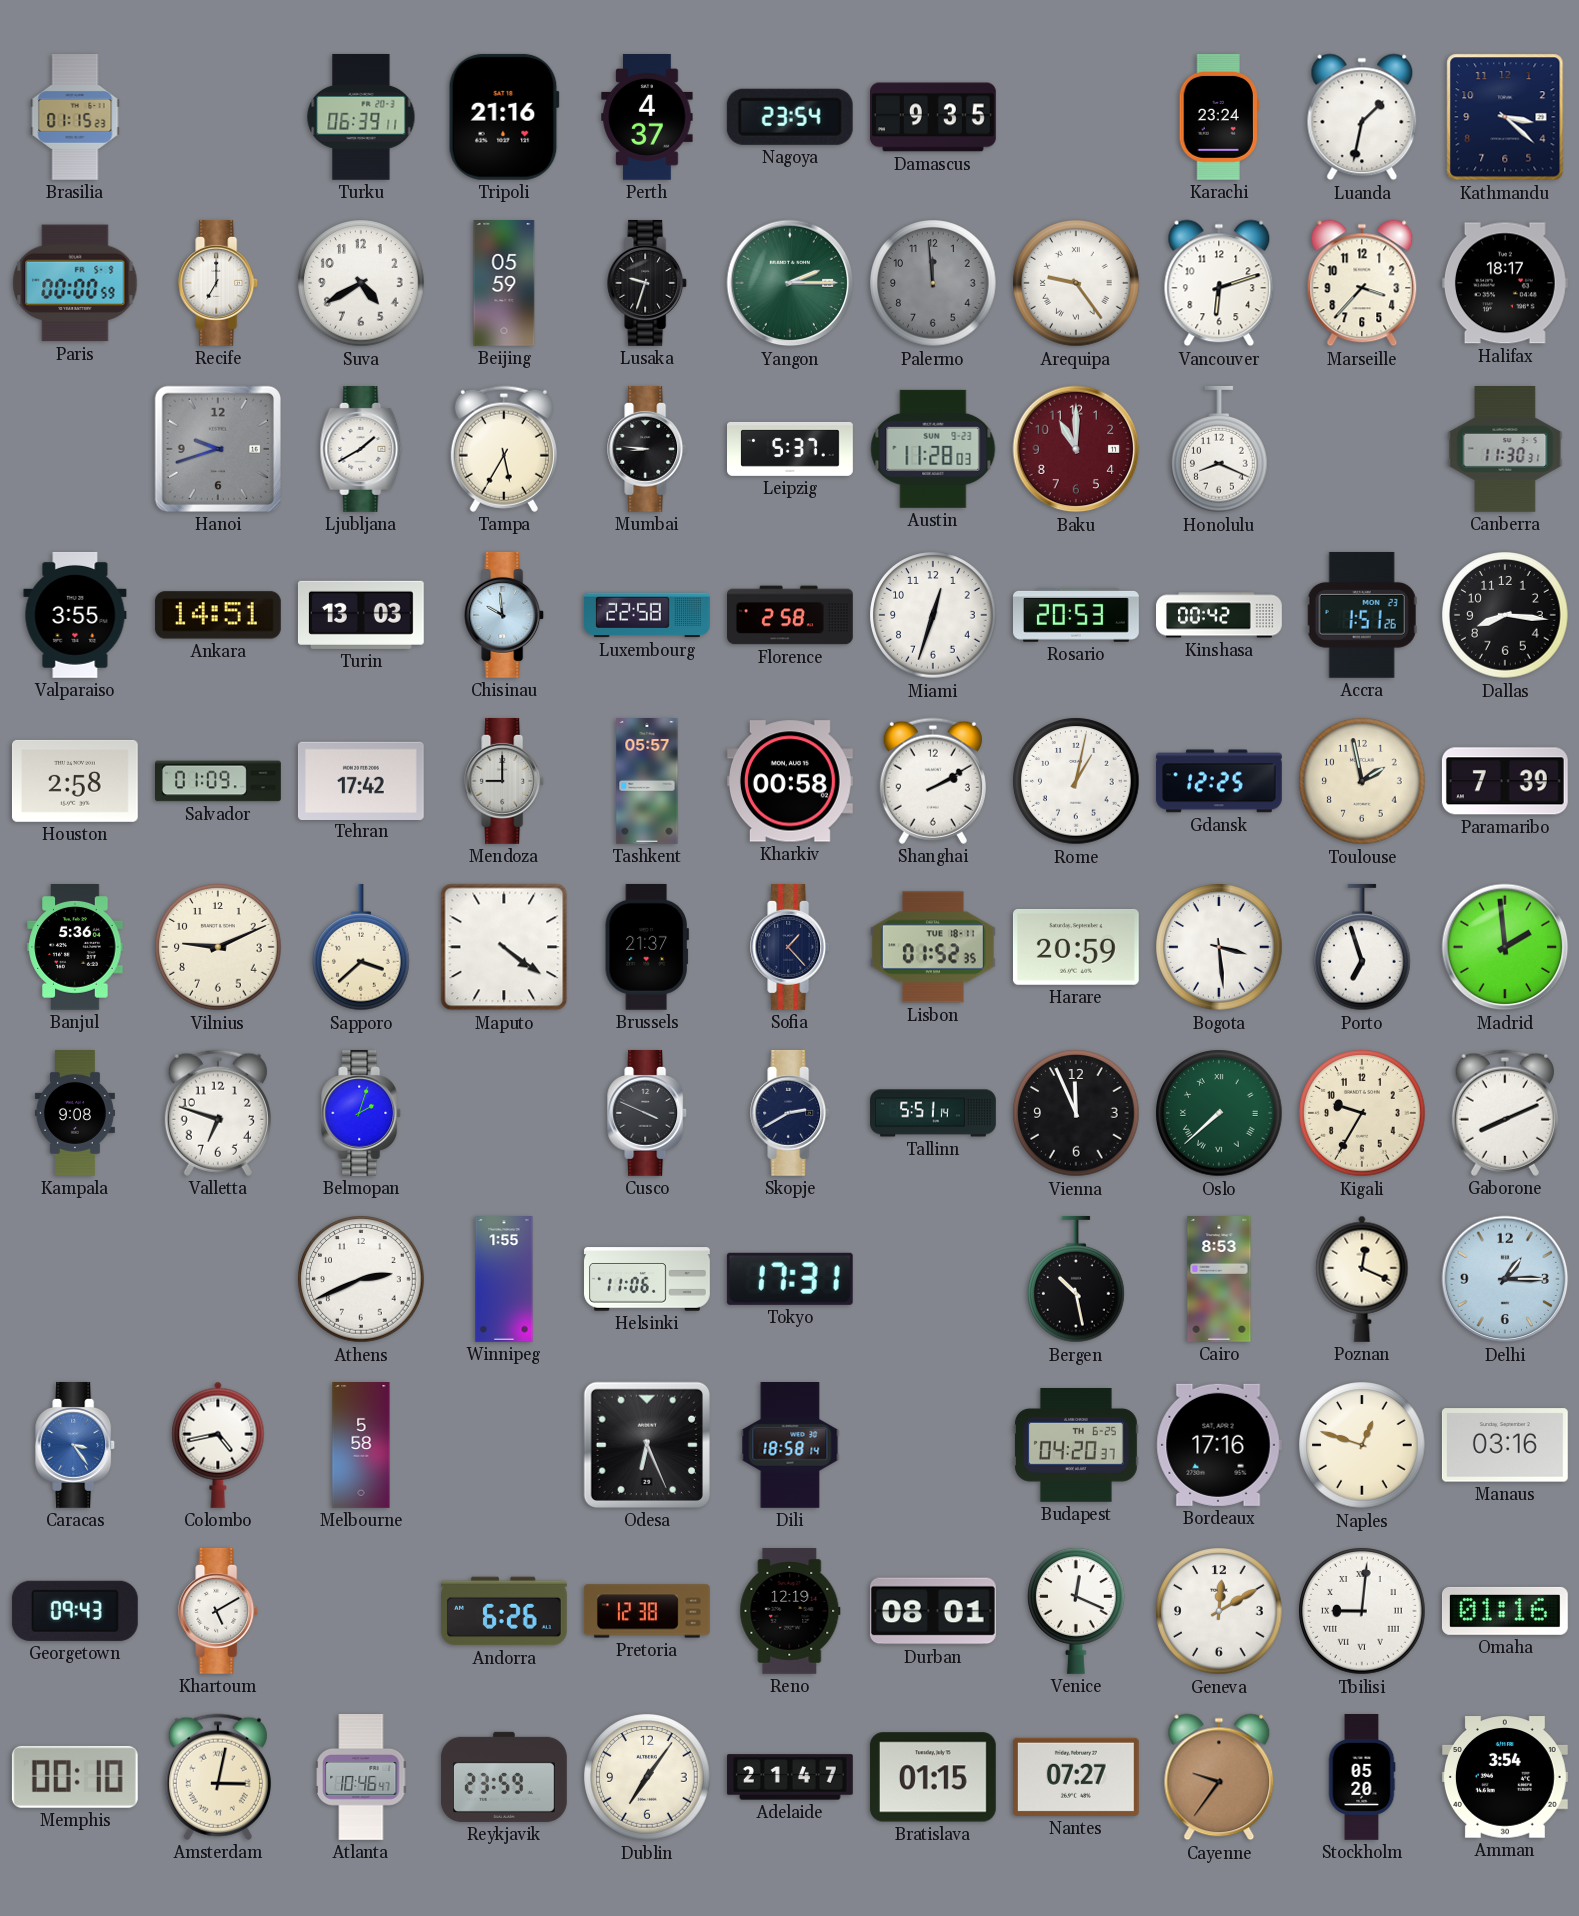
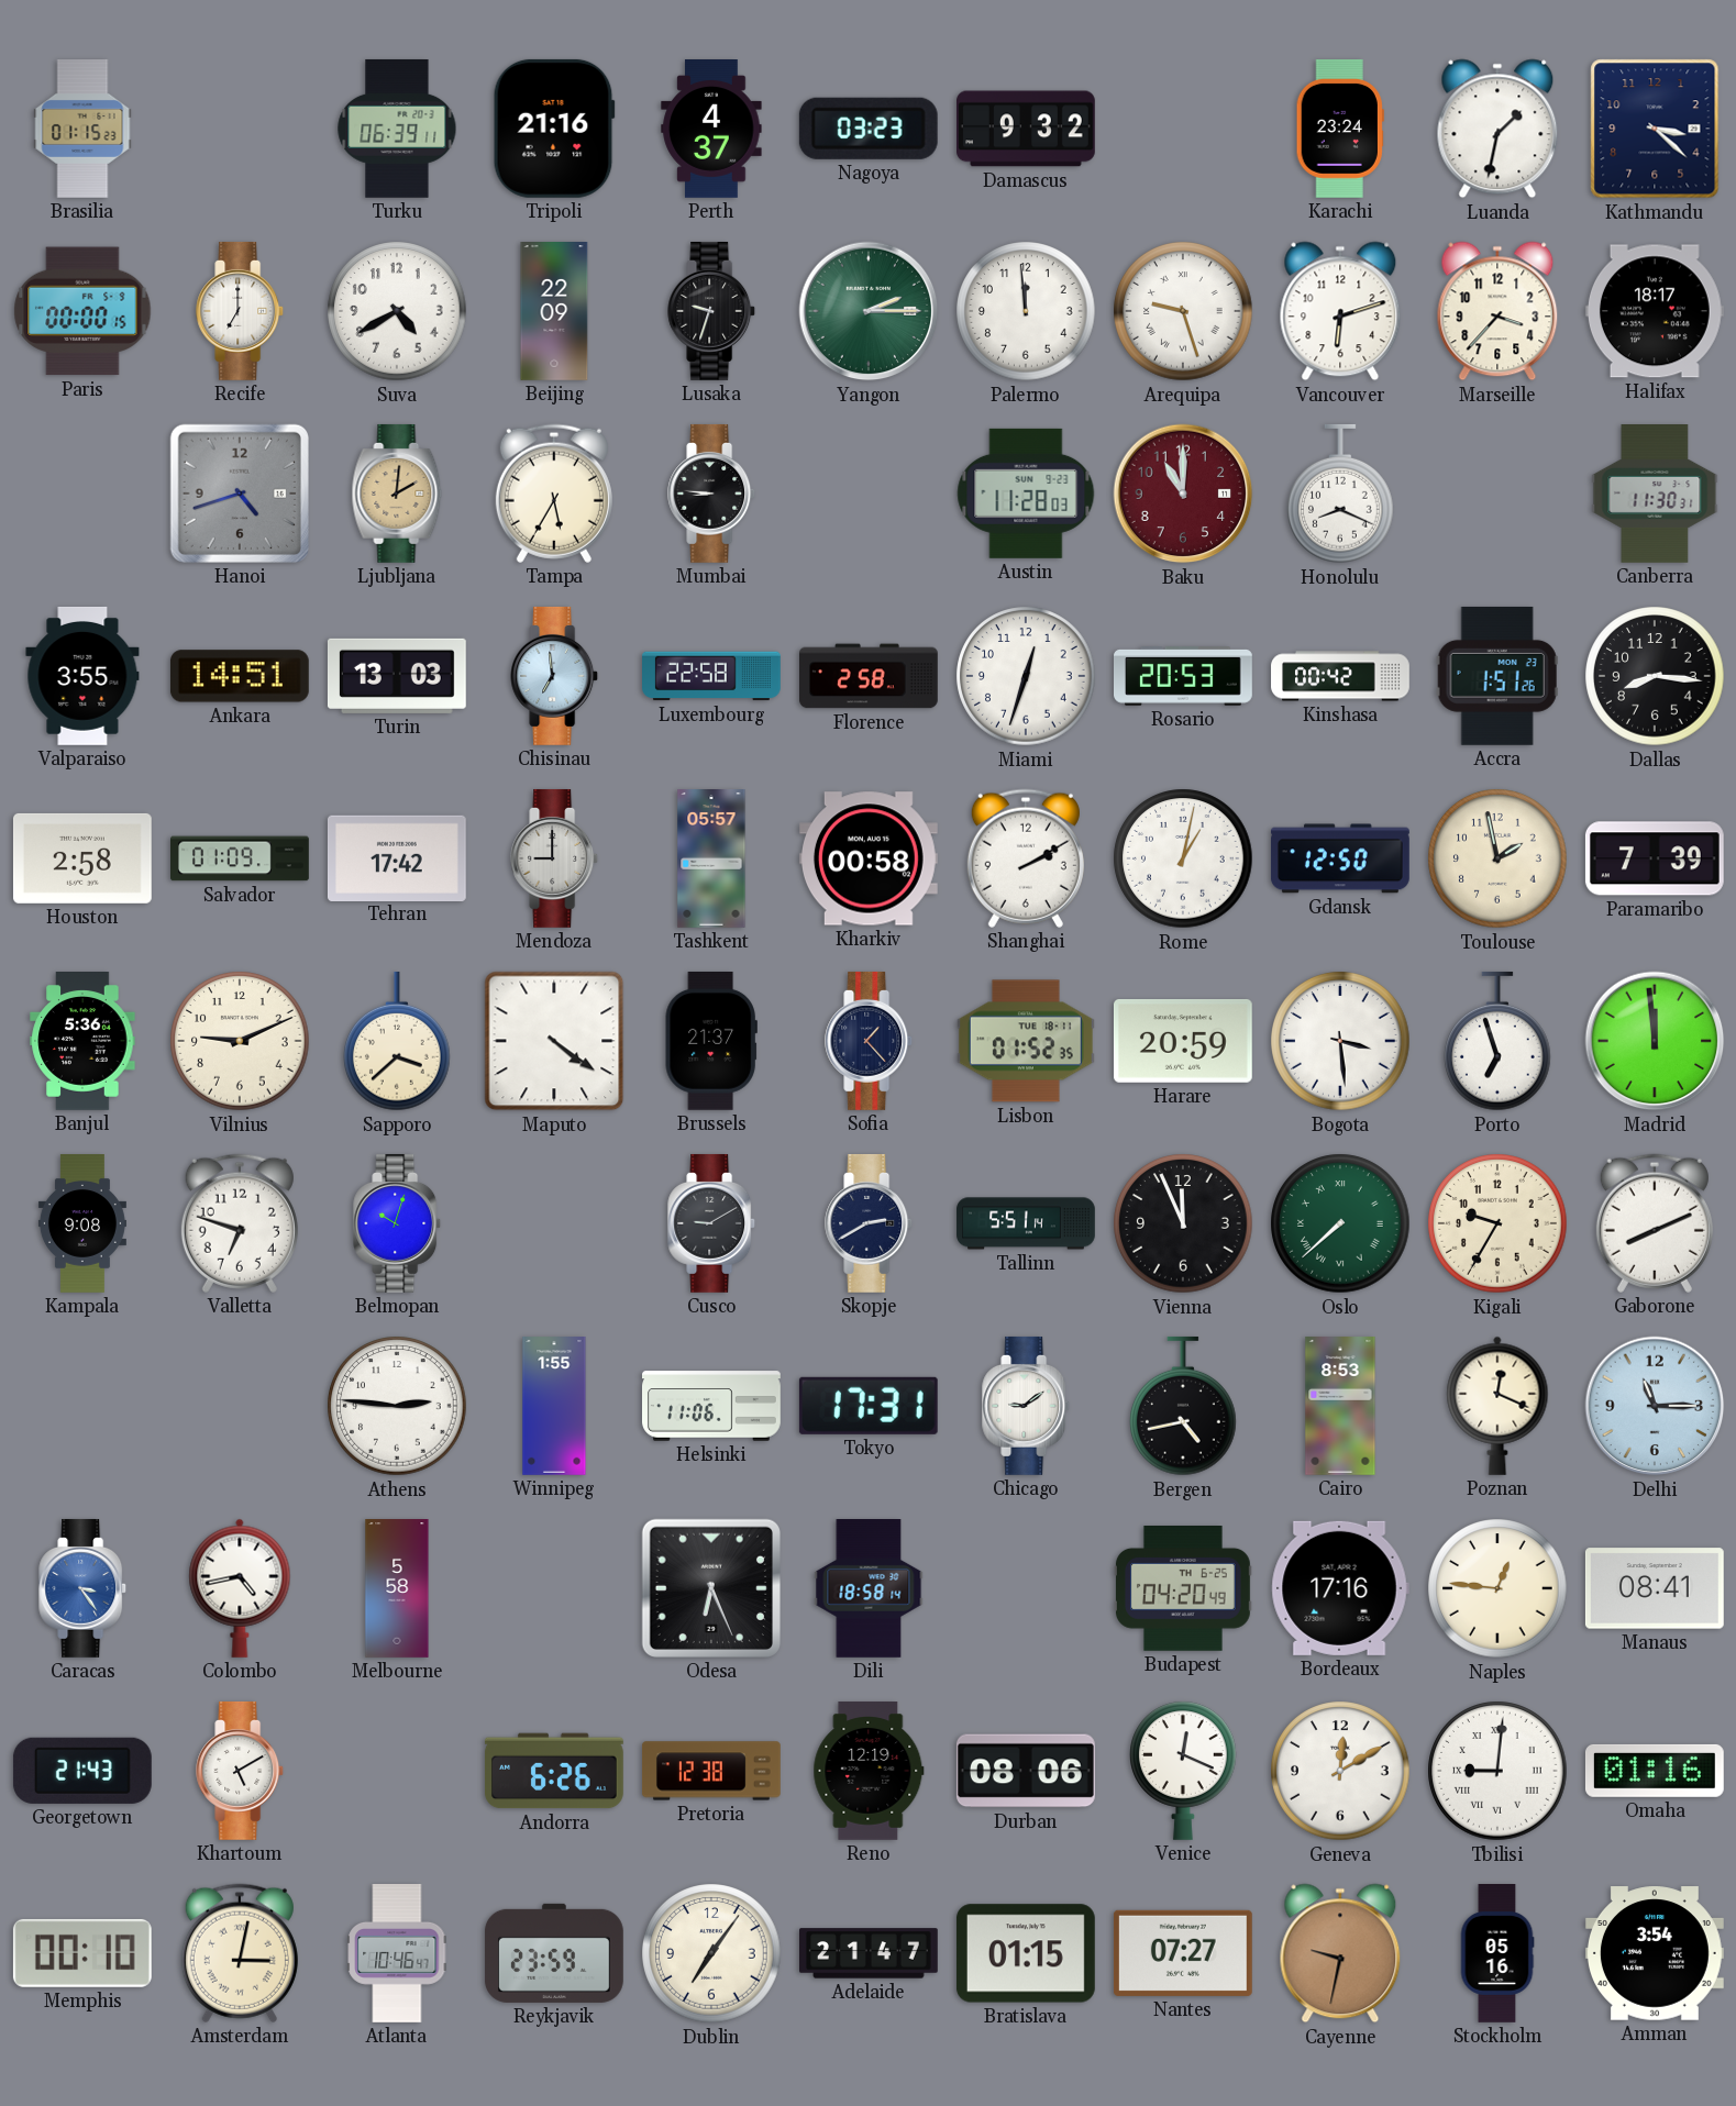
Nagoya: 23:54 -> 03:23
Damascus: 9:35 -> 9:32
Paris: 00:00:59 -> 00:00:15
Beijing: 05:59 -> 22:09
Palermo dial: grey -> white
Arequipa: 9:24 -> 9:27
Hanoi: 9:42 -> 4:42
Ljubljana: 1:40 -> 2:01
Ljubljana dial: white -> champagne
Leipzig: 5:37 -> none
Chisinau: 9:59 -> 6:59
Gdansk: 12:25 -> 12:50
Madrid: 1:59 -> 11:59
Belmopan: 2:03 -> 10:03
Cusco: 3:49 -> 9:10
Athens: 2:41 -> 2:46
Chicago: none -> 9:09
Bergen: 10:28 -> 4:43
Delhi: 1:15 -> 11:15
Budapest: 04:20:37 -> 04:20:49
Naples: 12:48 -> 12:46
Manaus: 03:16 -> 08:41
Georgetown: 09:43 -> 21:43
Durban: 08:01 -> 08:06
Cayenne: 9:36 -> 9:32
Stockholm: 05:20 -> 05:16
